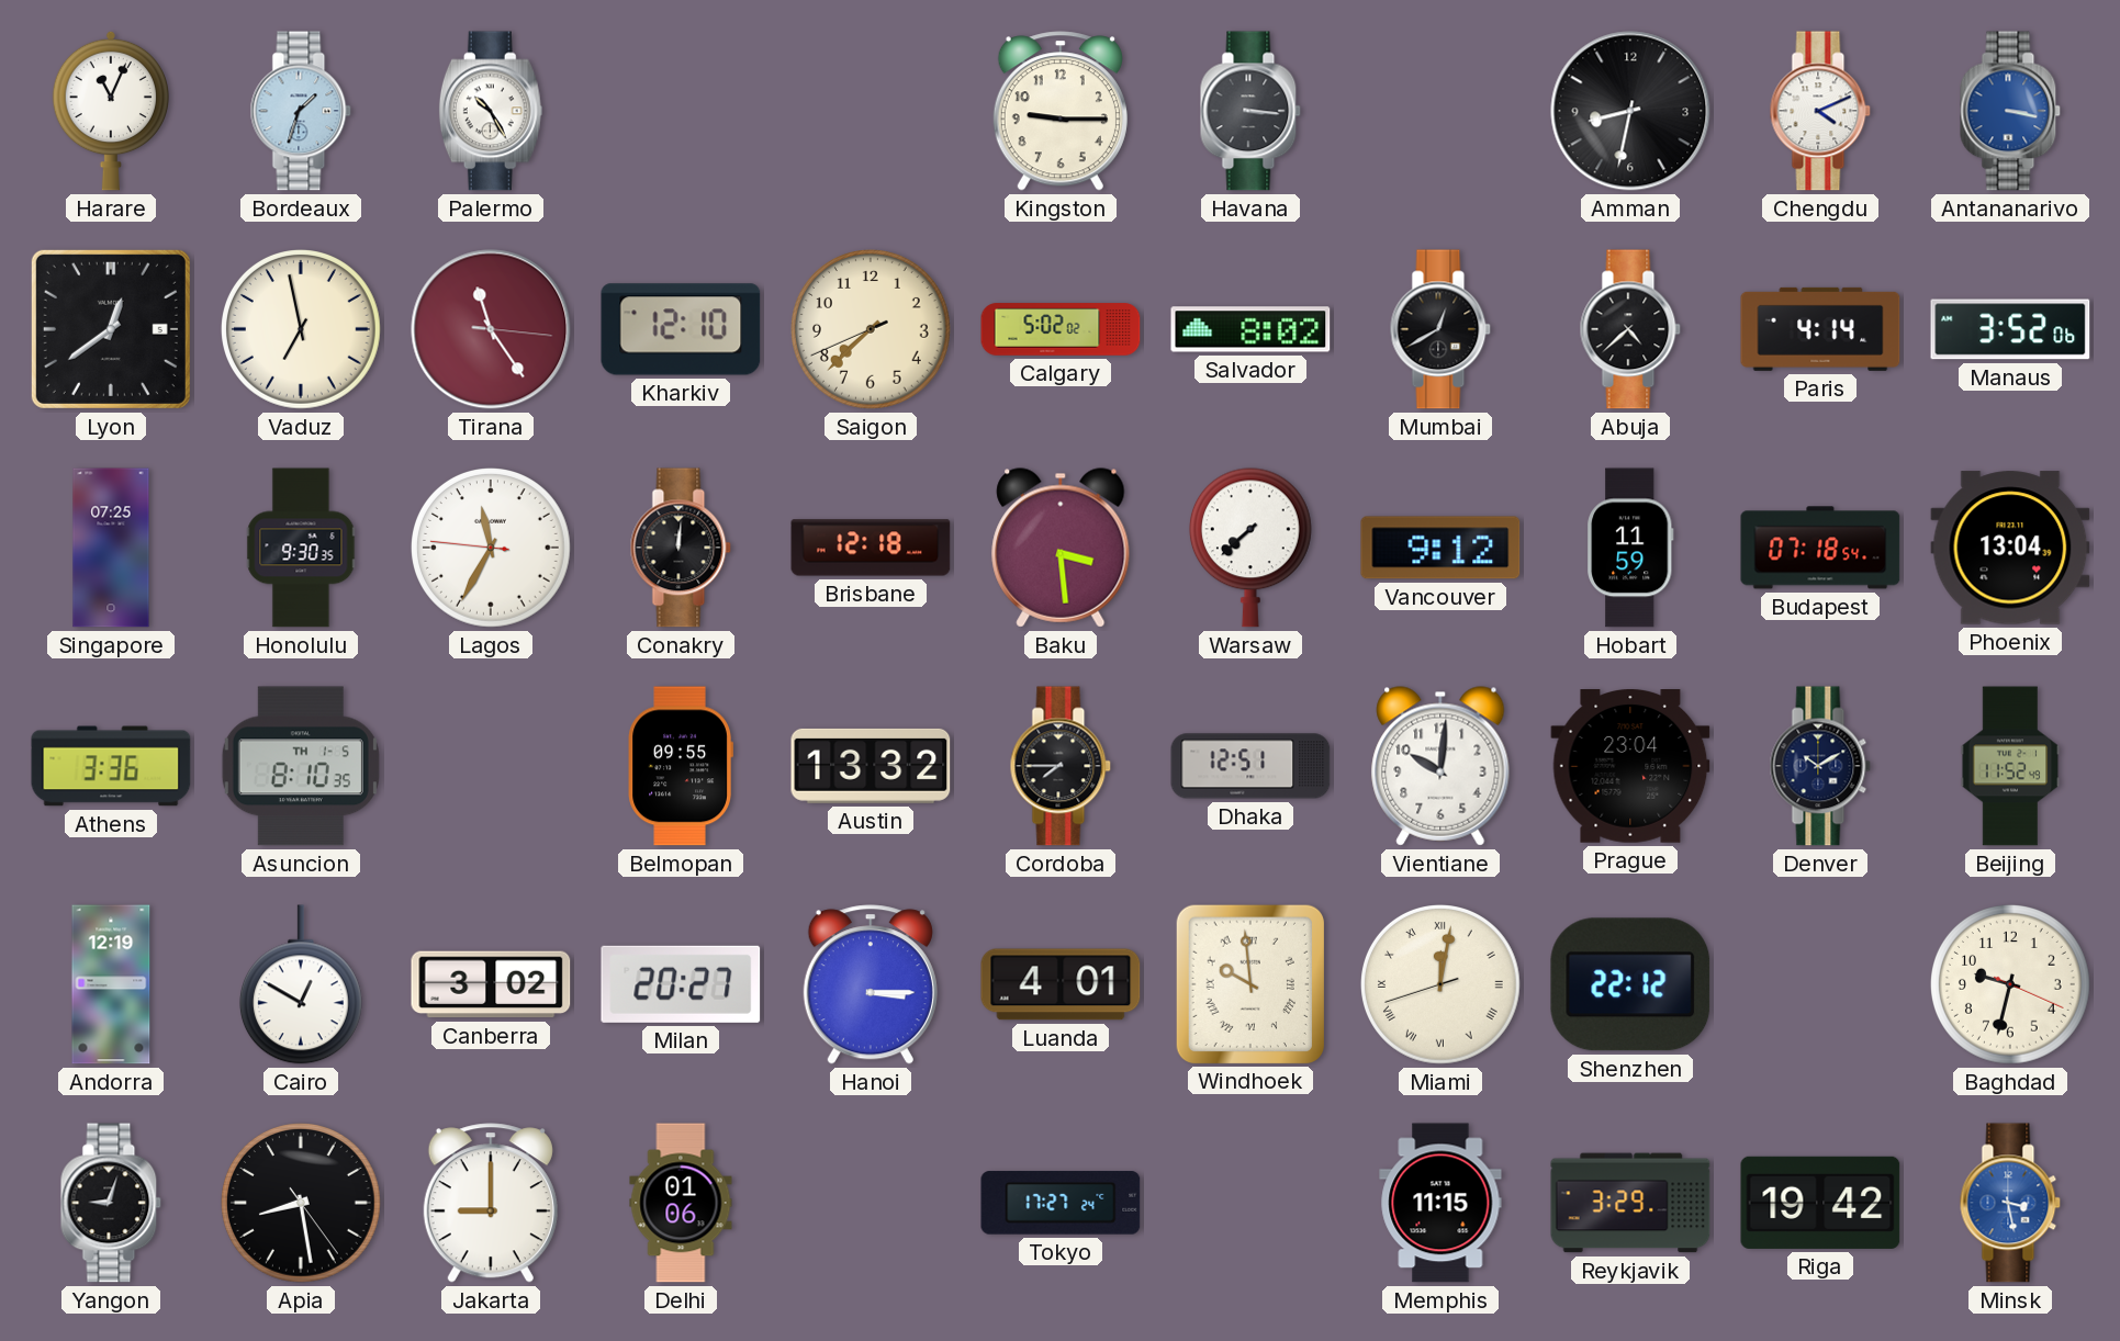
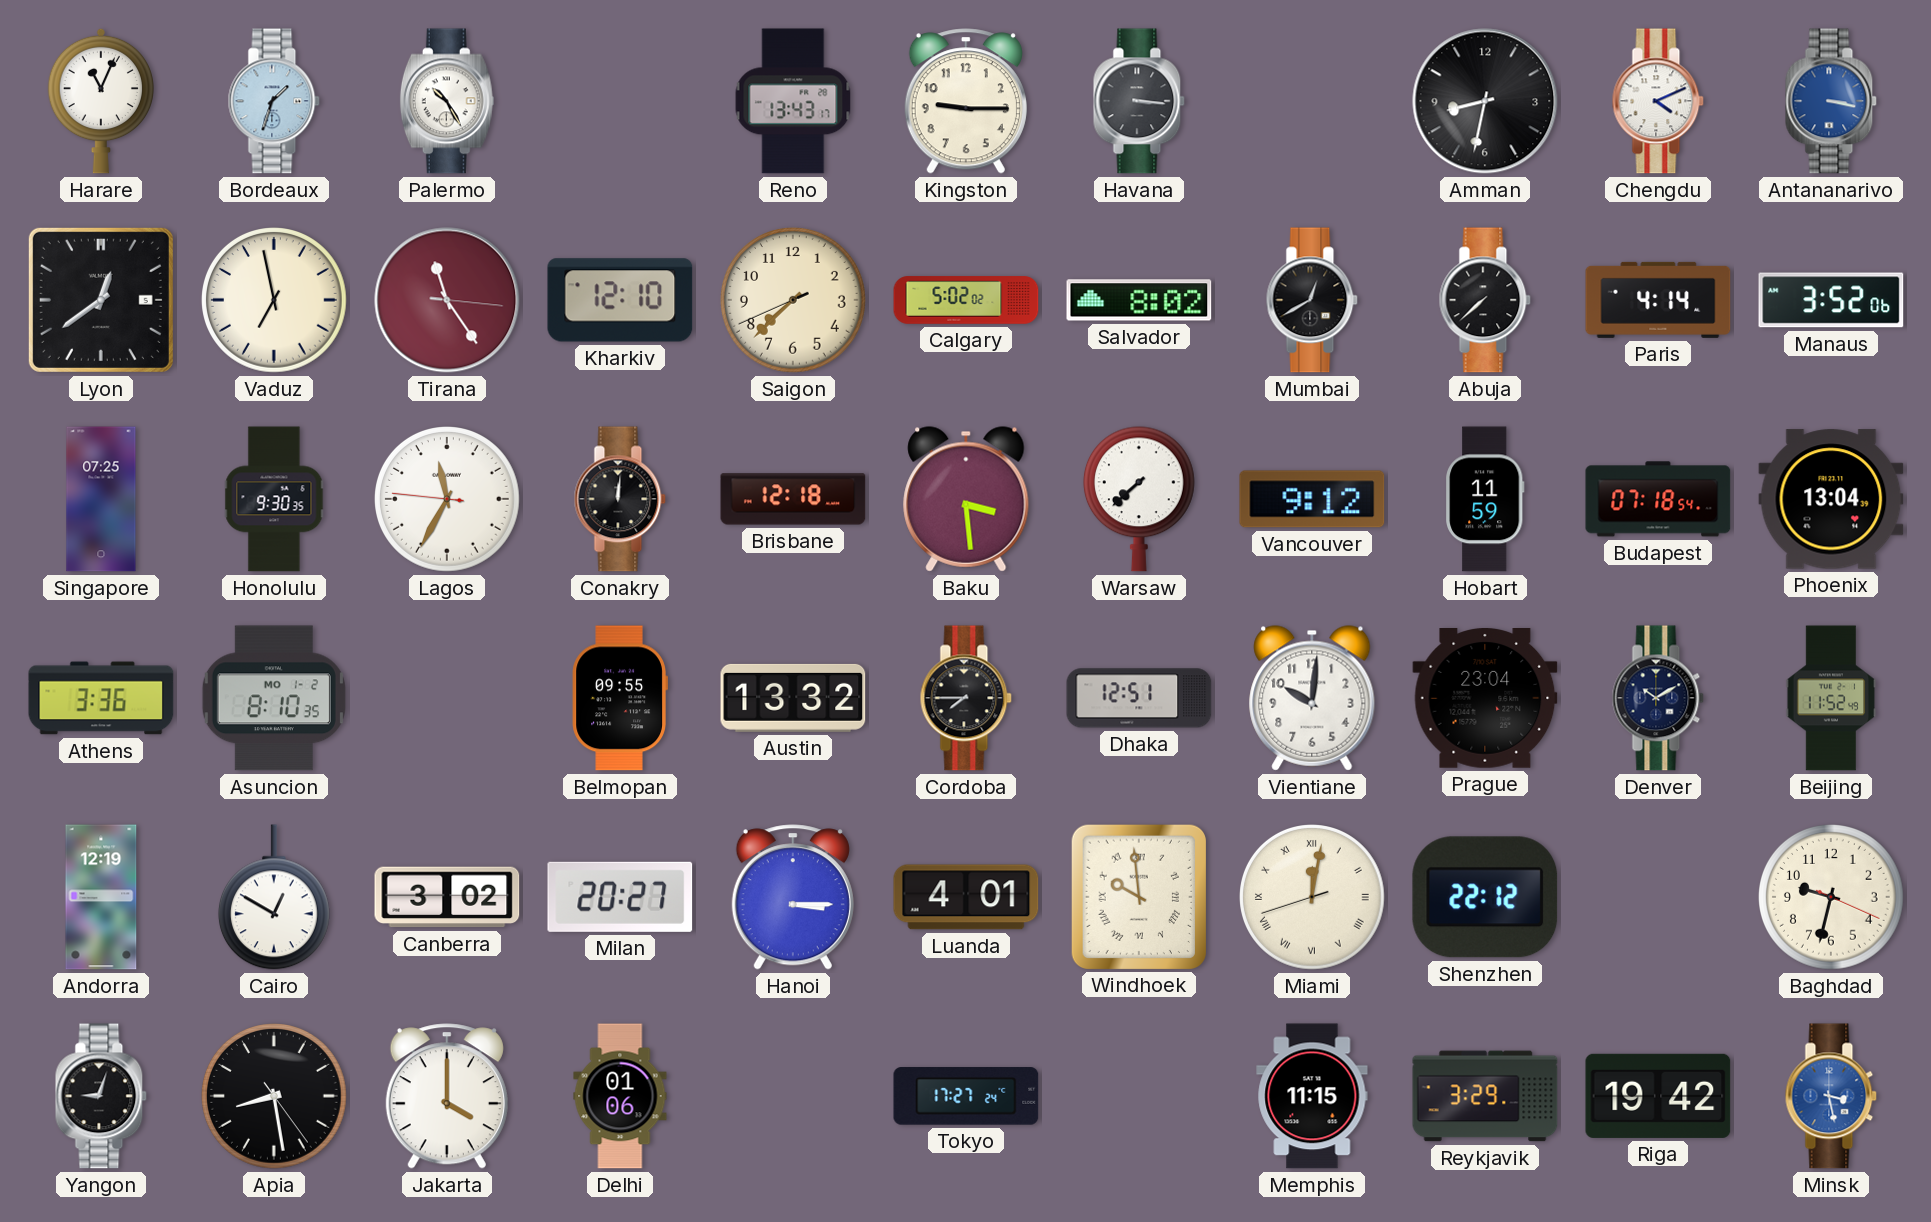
Reno: none -> 13:43
Abuja: 4:38 -> 7:38
Asuncion date: TH 1-5 -> MO 1-2
Jakarta: 9:00 -> 4:00
